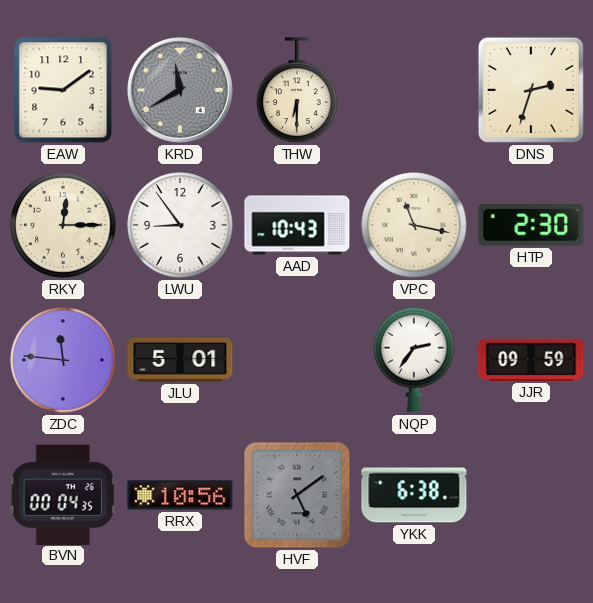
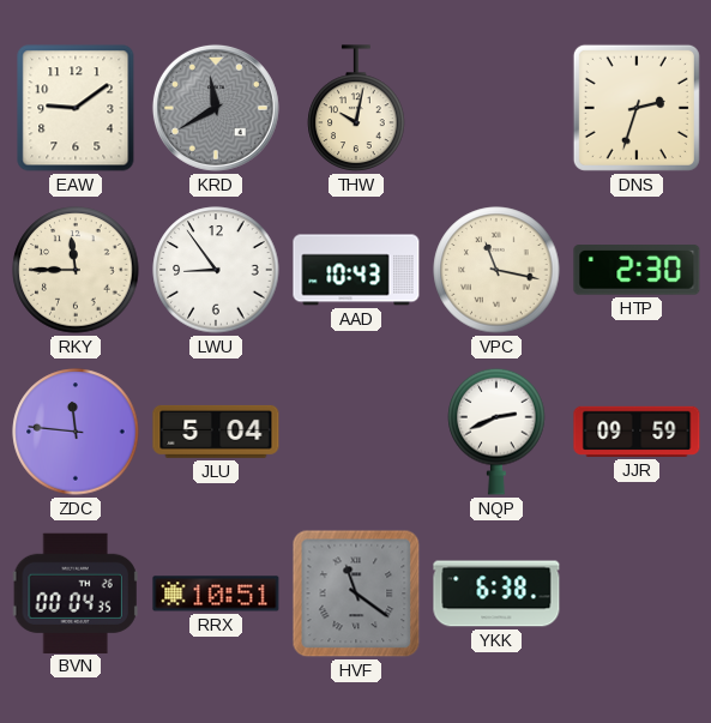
THW: 6:30 -> 10:02
RKY: 12:15 -> 11:45
JLU: 5:01 -> 5:04
NQP: 2:36 -> 2:41
RRX: 10:56 -> 10:51
HVF: 5:09 -> 11:21
